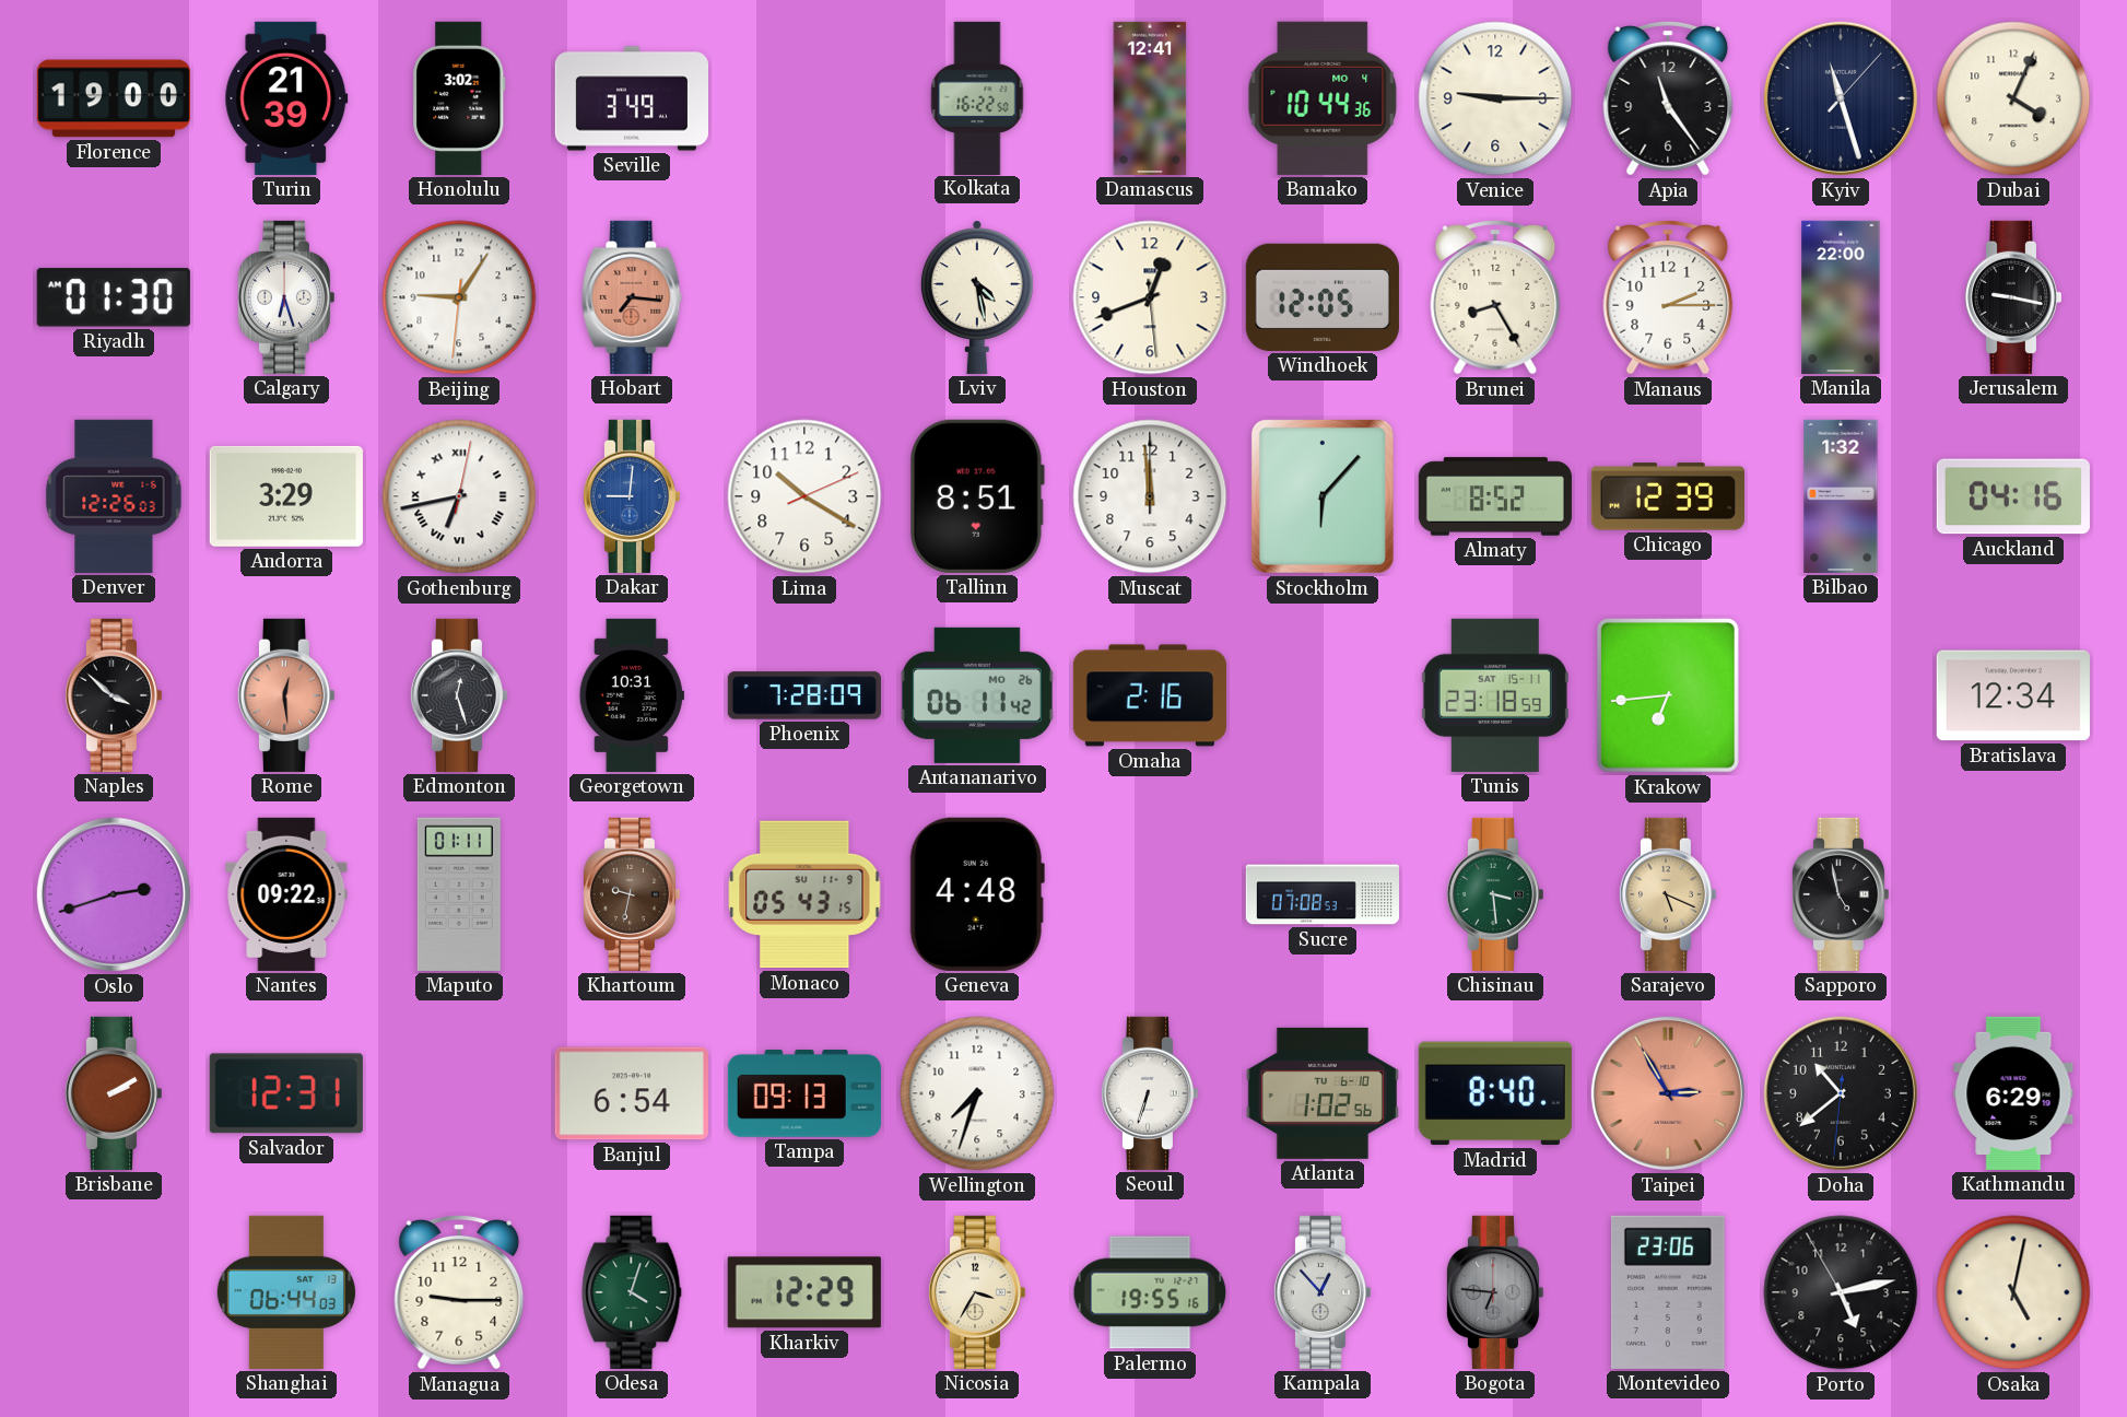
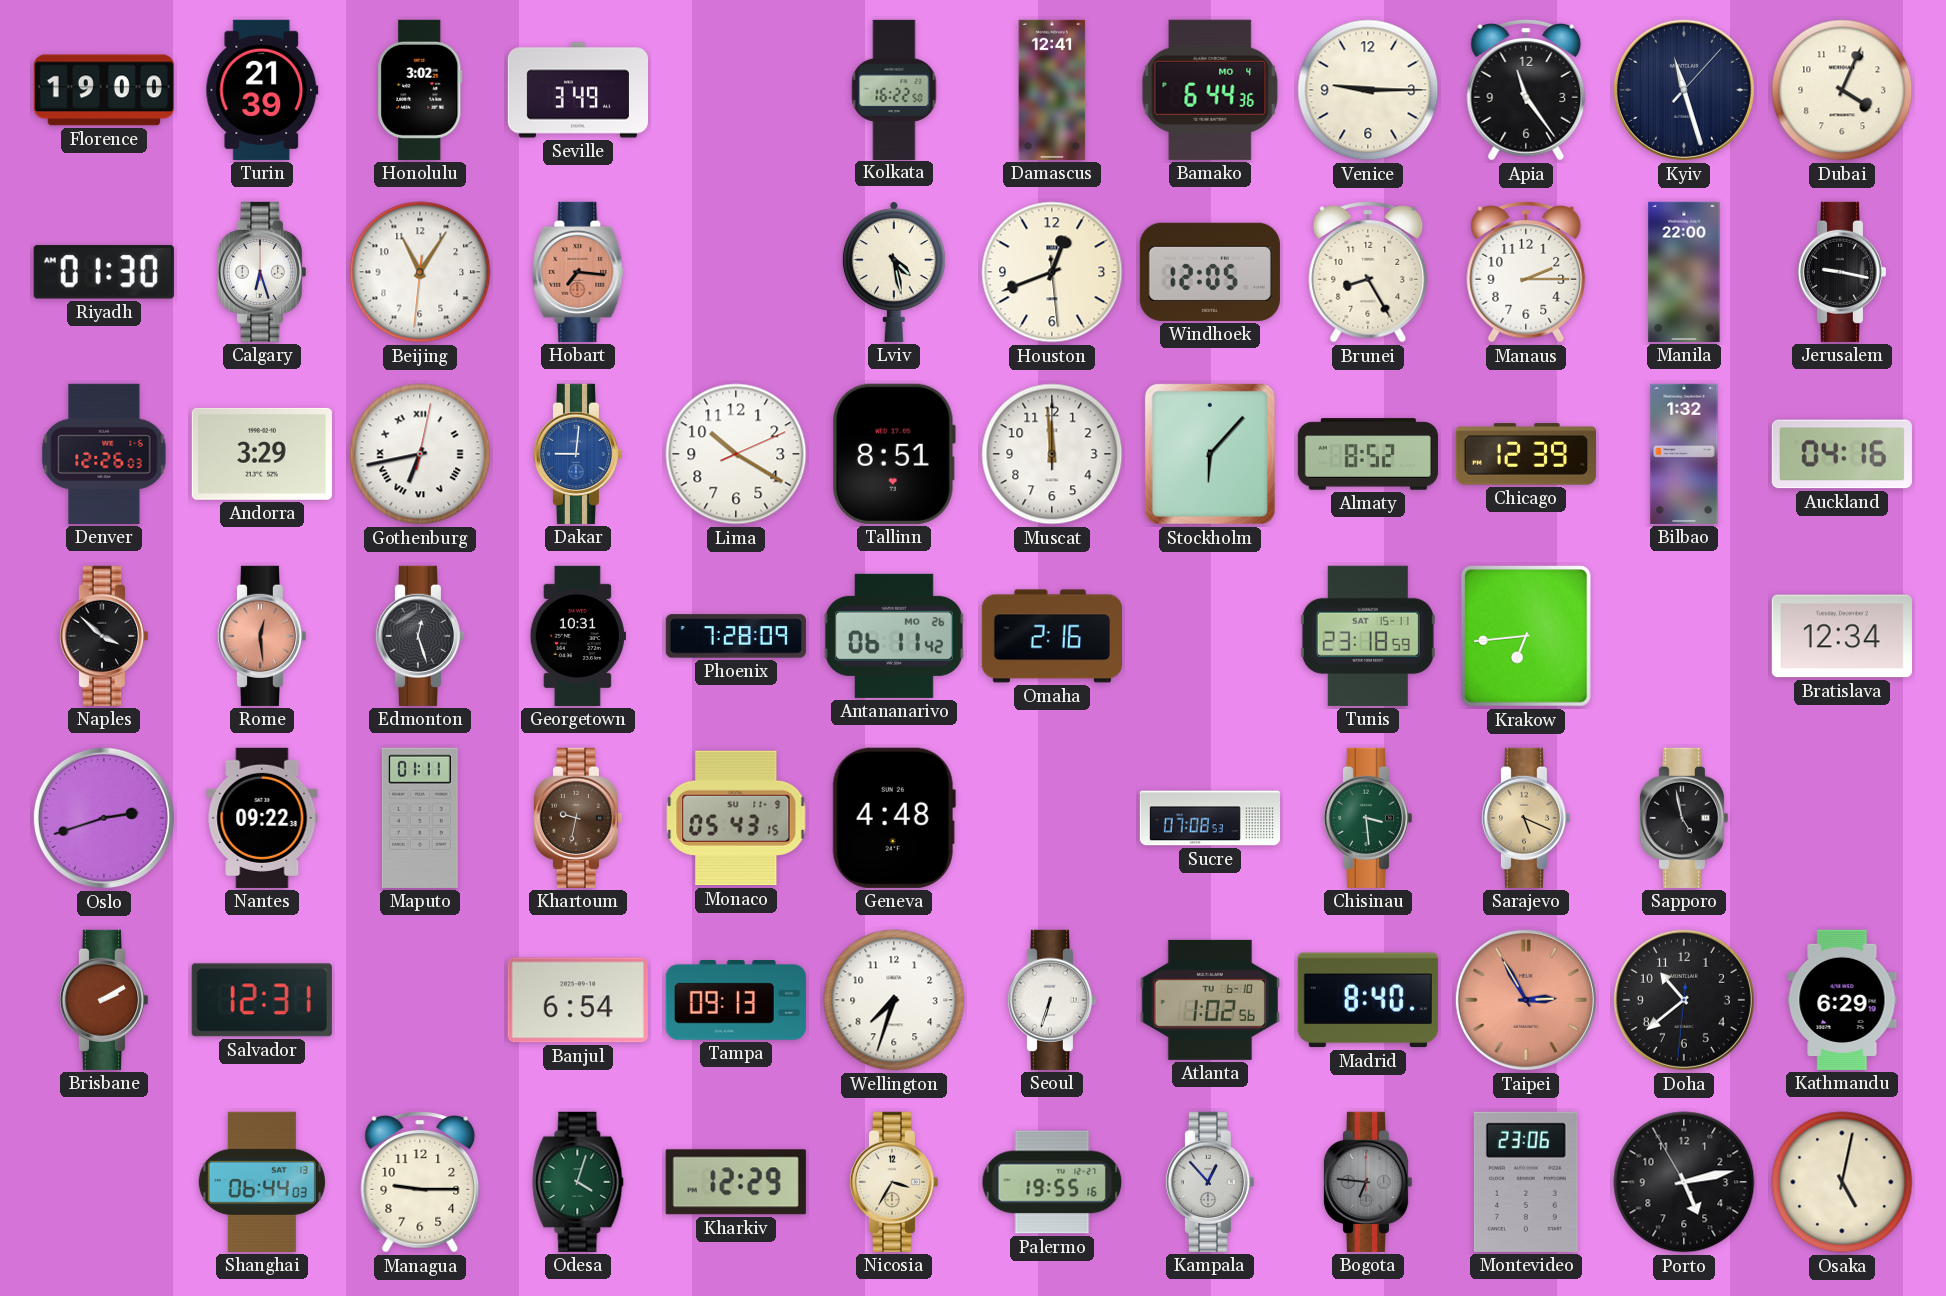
Bamako: 10:44 -> 6:44
Beijing: 9:05 -> 11:05
